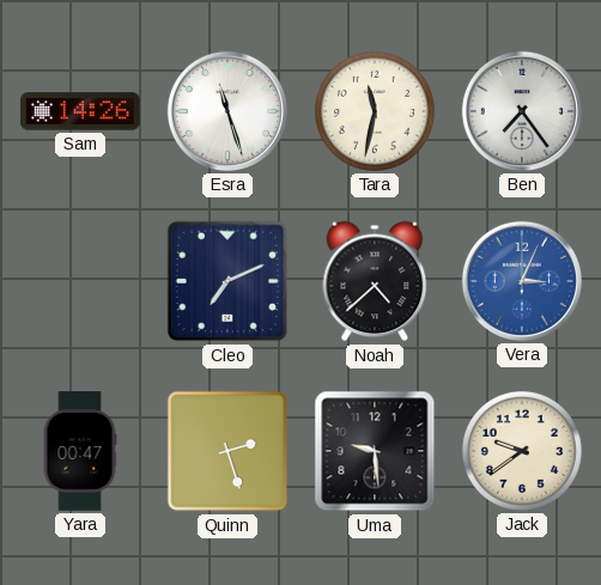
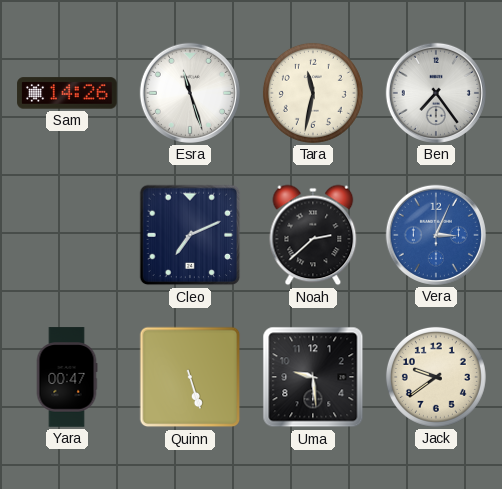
Noah: 4:38 -> 2:38
Quinn: 2:27 -> 5:27
